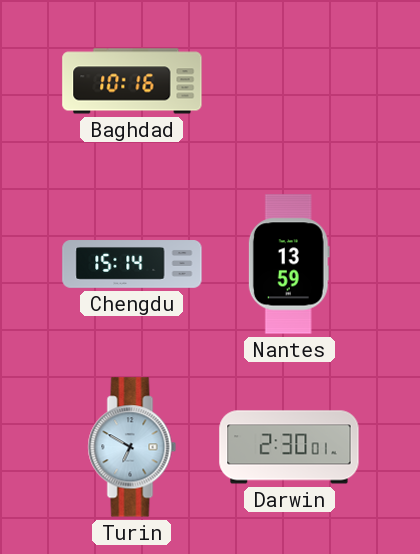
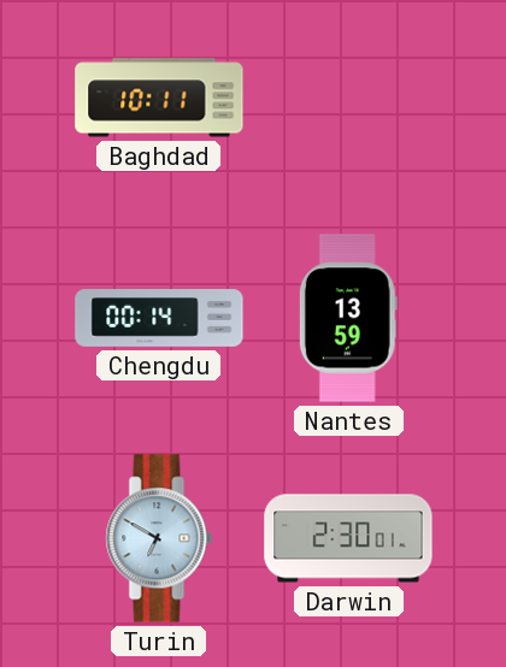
Baghdad: 10:16 -> 10:11
Chengdu: 15:14 -> 00:14
